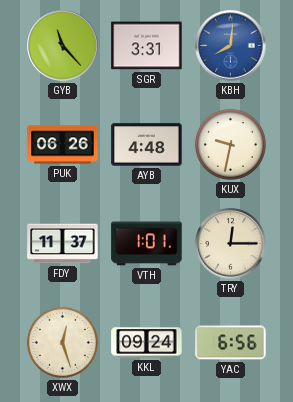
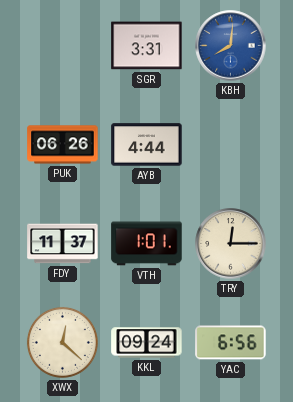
GYB: 11:23 -> none
AYB: 4:48 -> 4:44
KUX: 9:32 -> none
XWX: 12:27 -> 12:22
